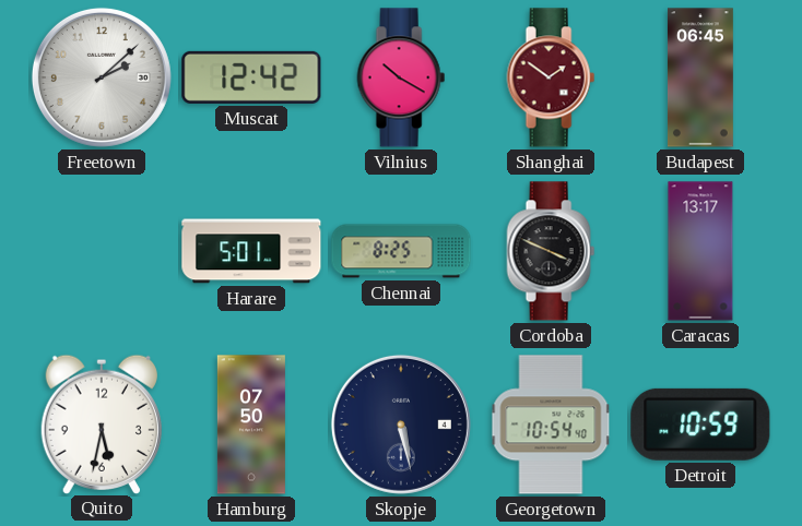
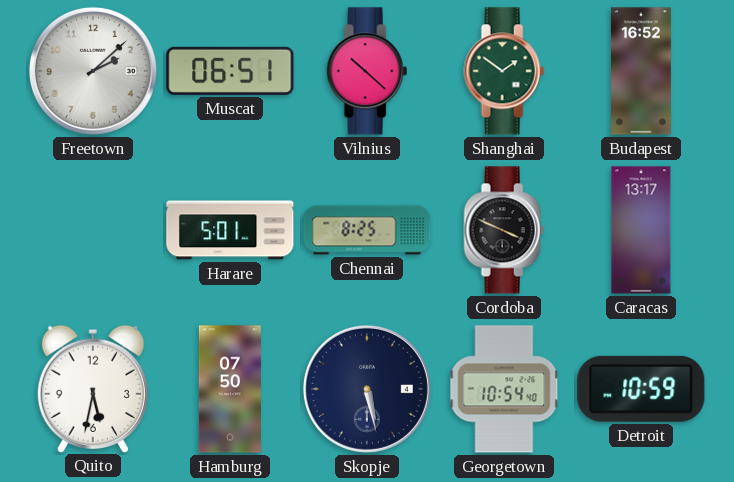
Muscat: 12:42 -> 06:51
Vilnius: 10:20 -> 10:22
Shanghai dial: burgundy -> green
Budapest: 06:45 -> 16:52
